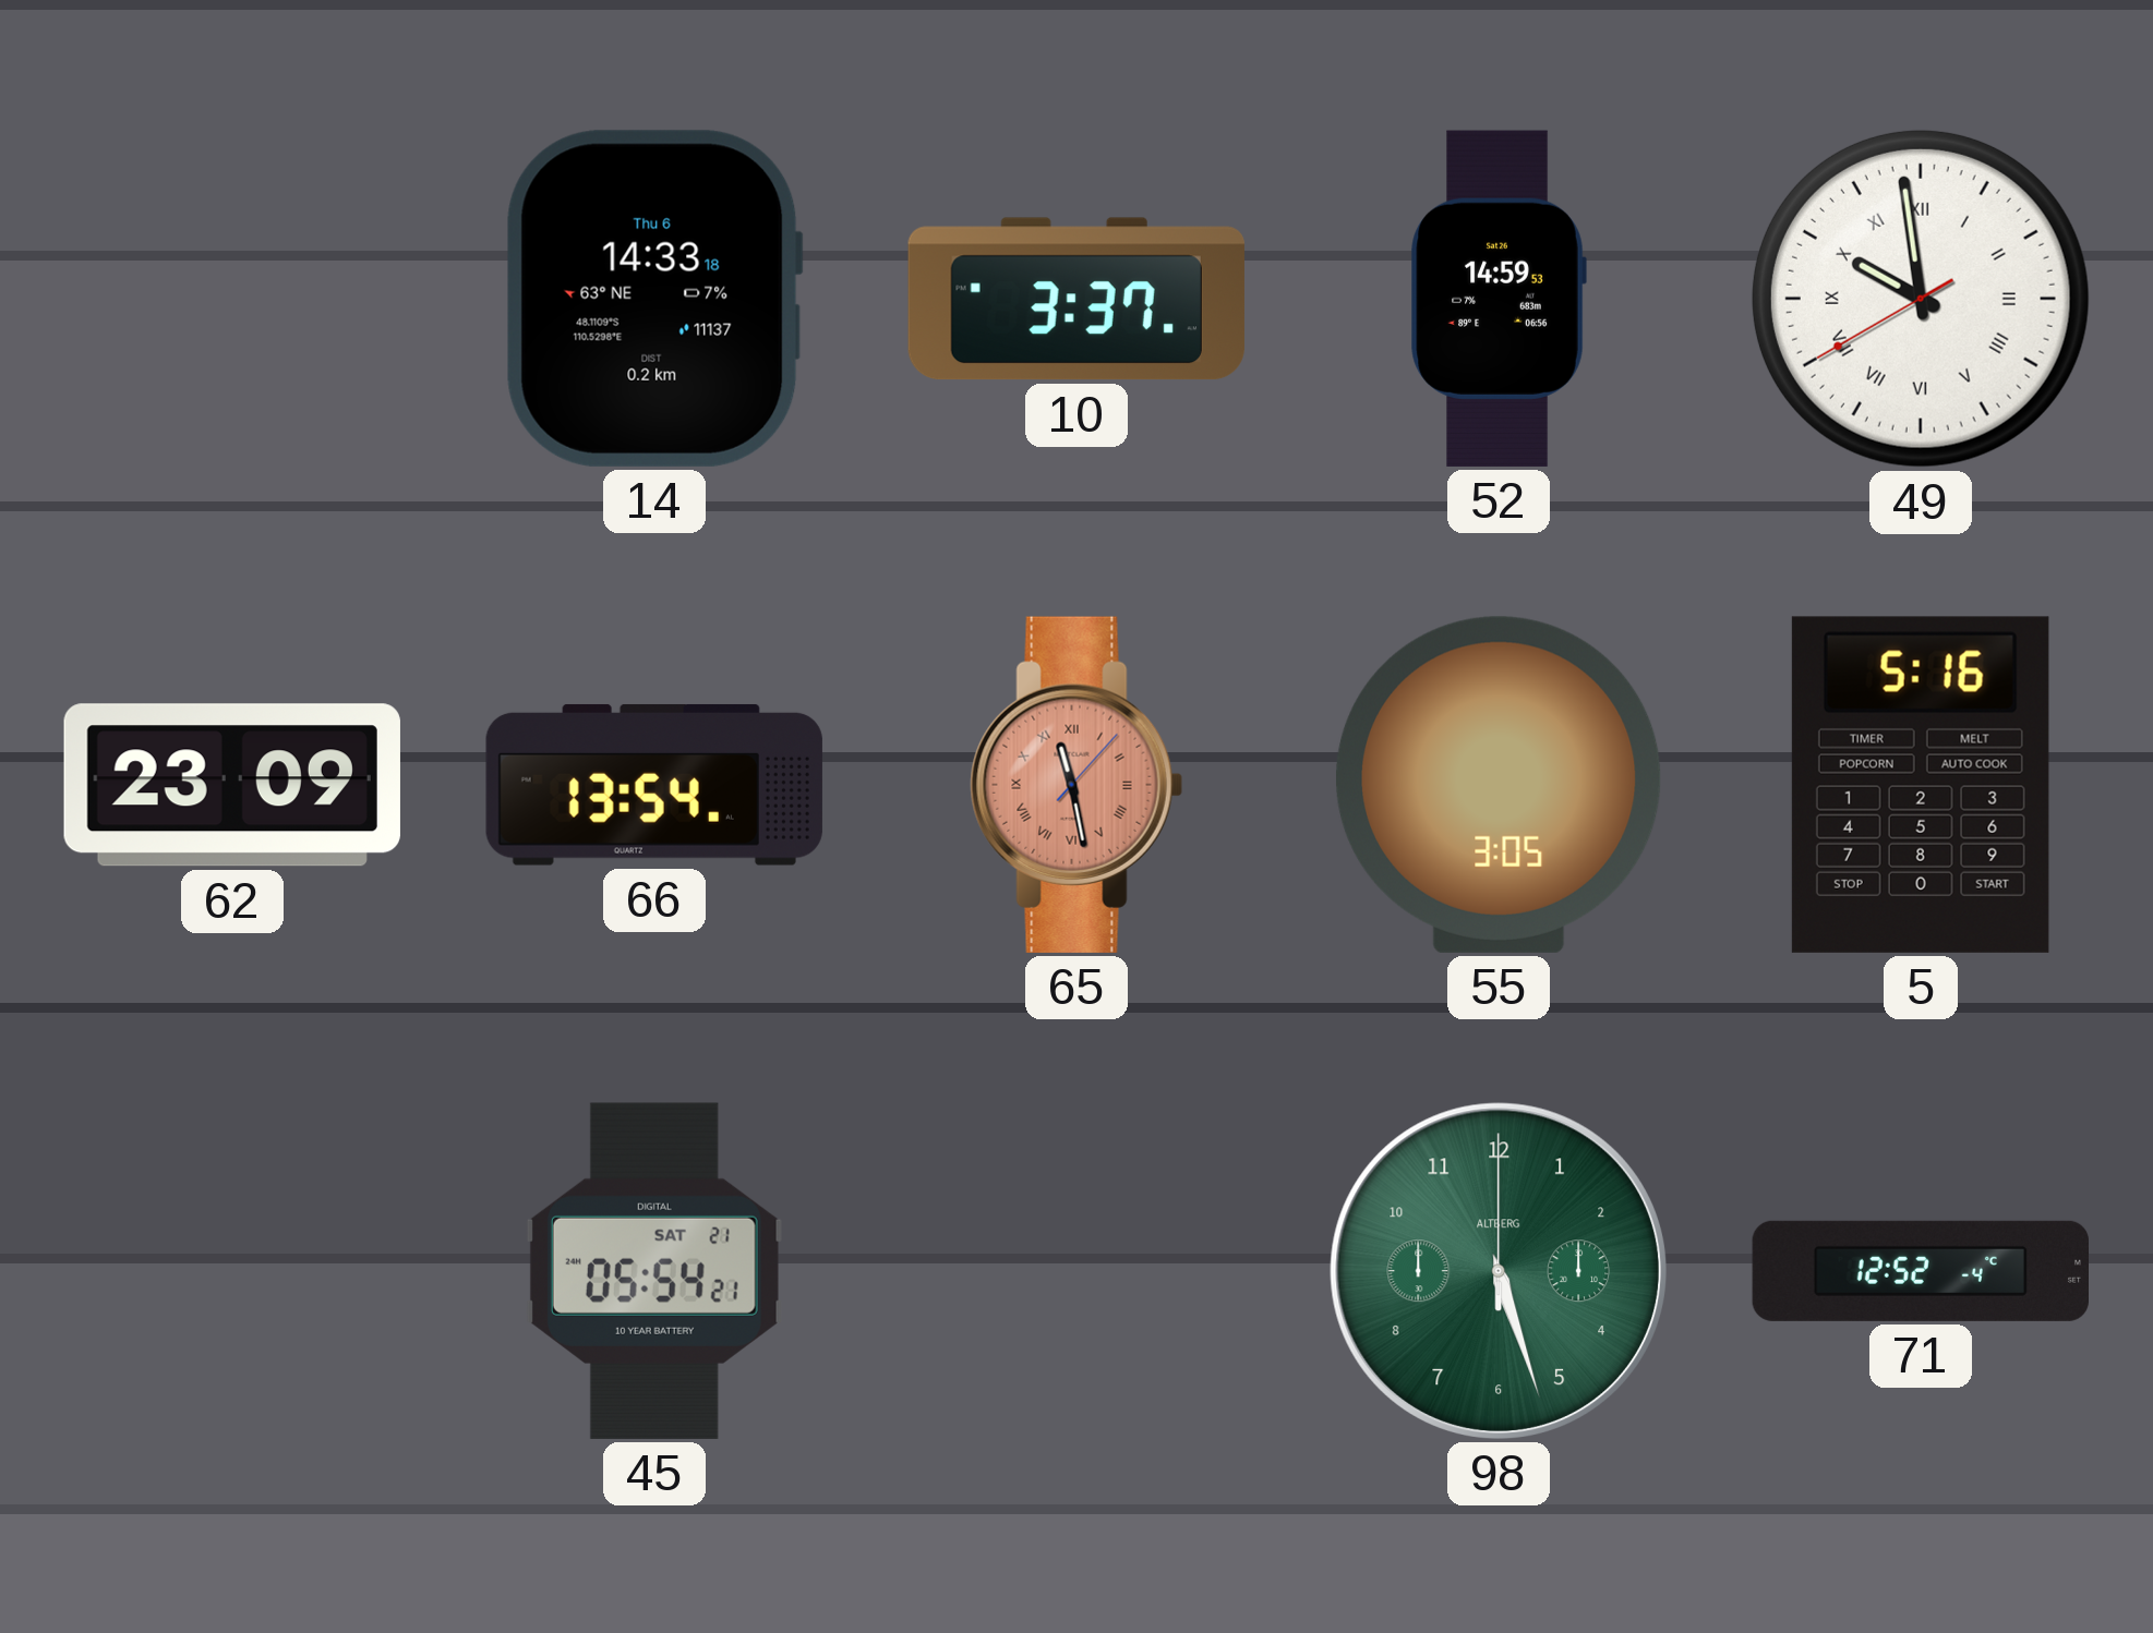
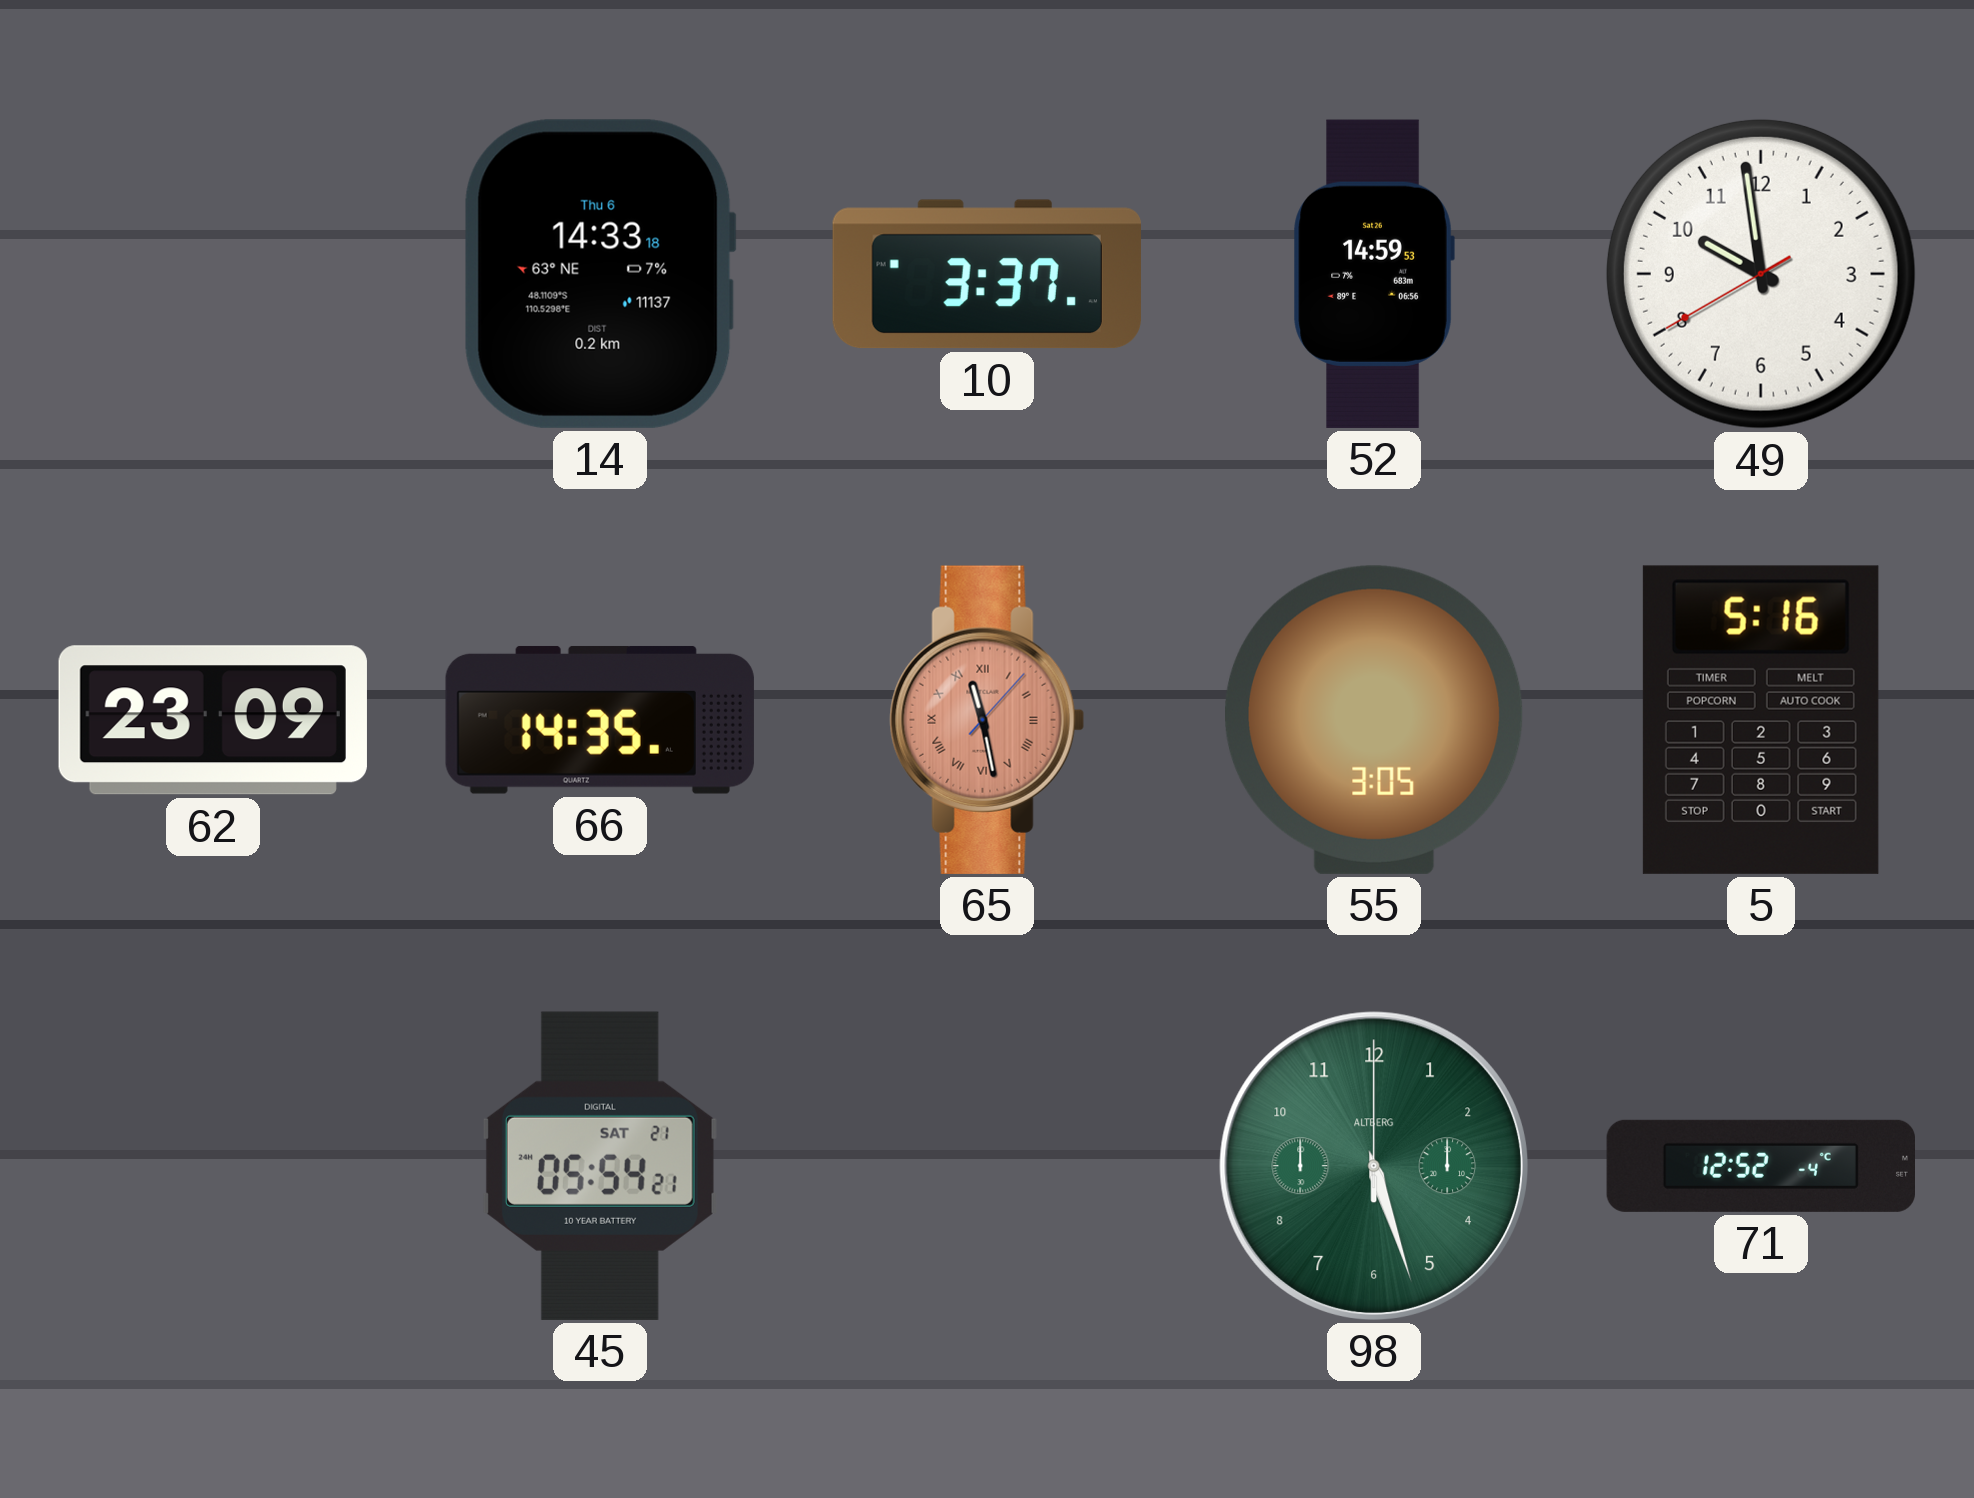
49 numerals: Roman -> Arabic
66: 13:54 -> 14:35
